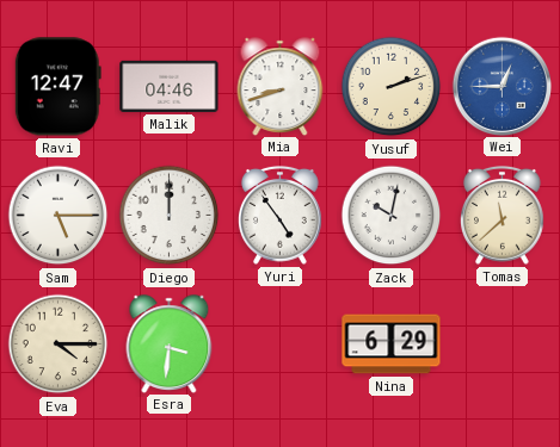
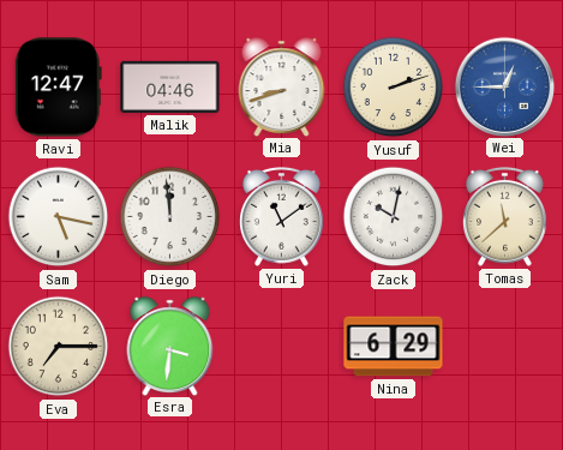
Sam: 5:15 -> 5:17
Diego: 12:00 -> 11:59
Yuri: 4:54 -> 11:09
Eva: 4:15 -> 7:15
